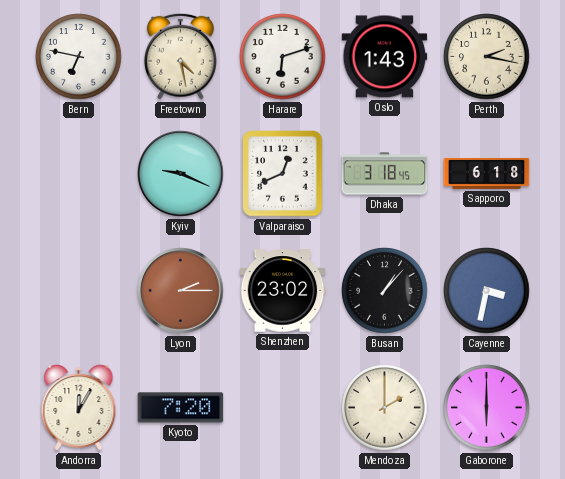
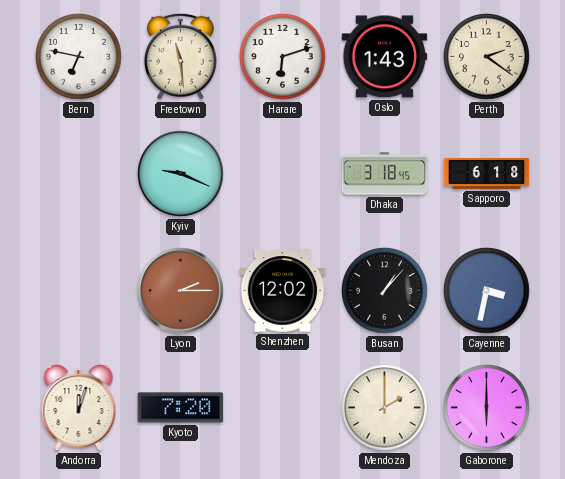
Freetown: 4:28 -> 11:29
Perth: 2:17 -> 2:21
Valparaiso: 12:41 -> none
Shenzhen: 23:02 -> 12:02
Andorra: 12:05 -> 12:03
